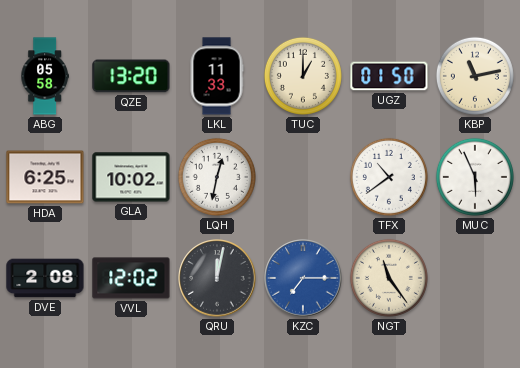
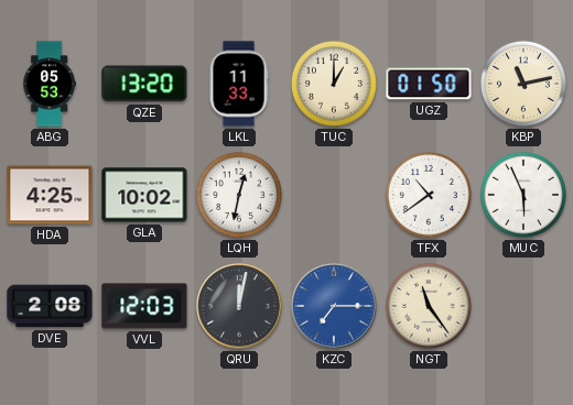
ABG: 05:58 -> 05:53
HDA: 6:25 -> 4:25
VVL: 12:02 -> 12:03
